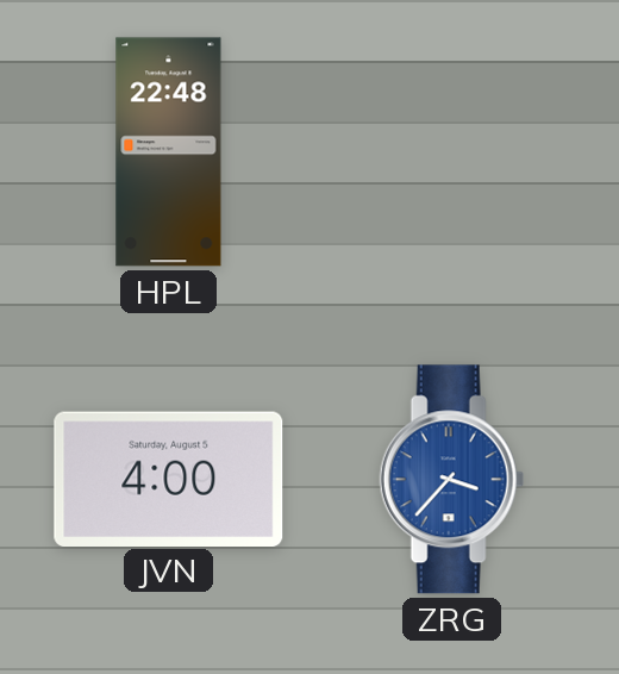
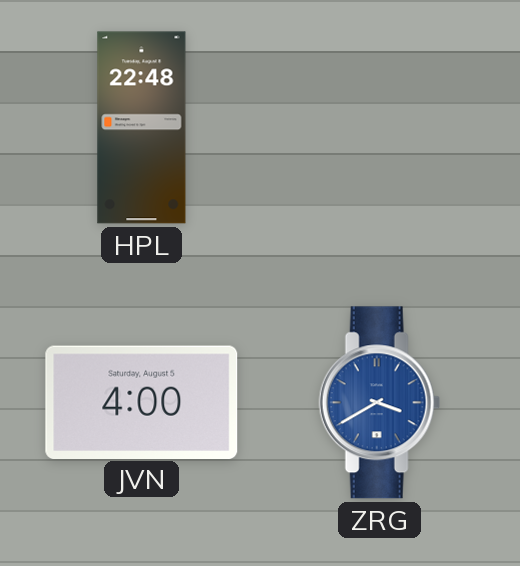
ZRG: 3:37 -> 3:40
